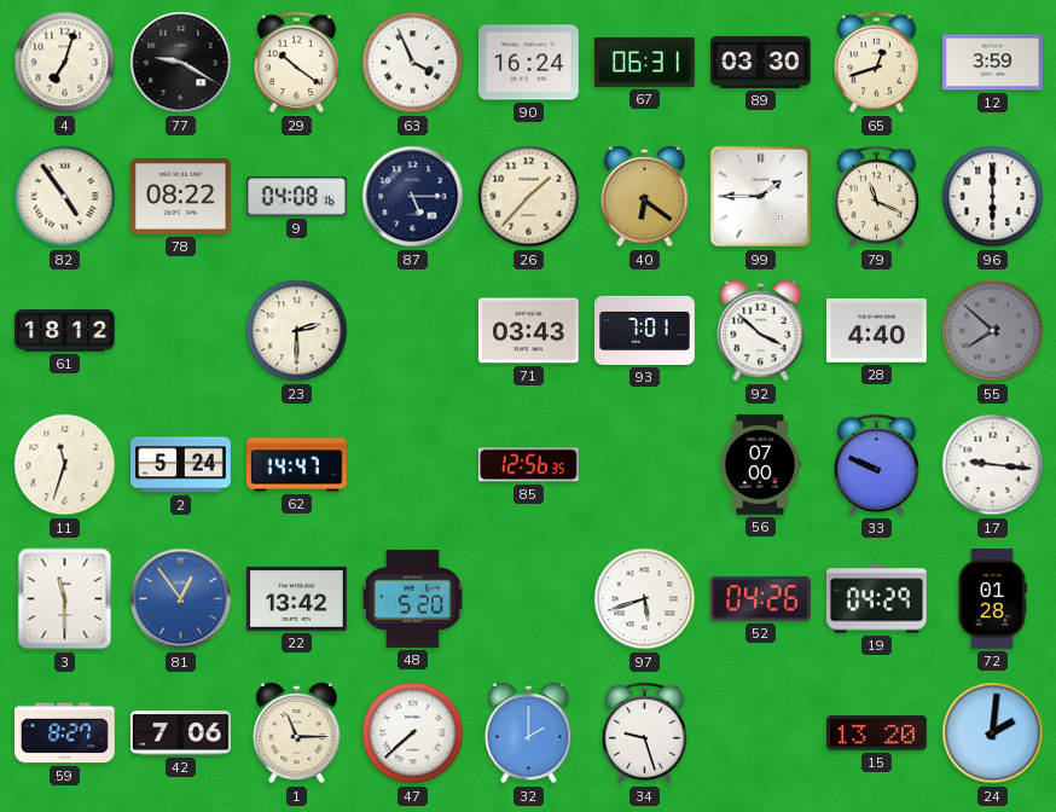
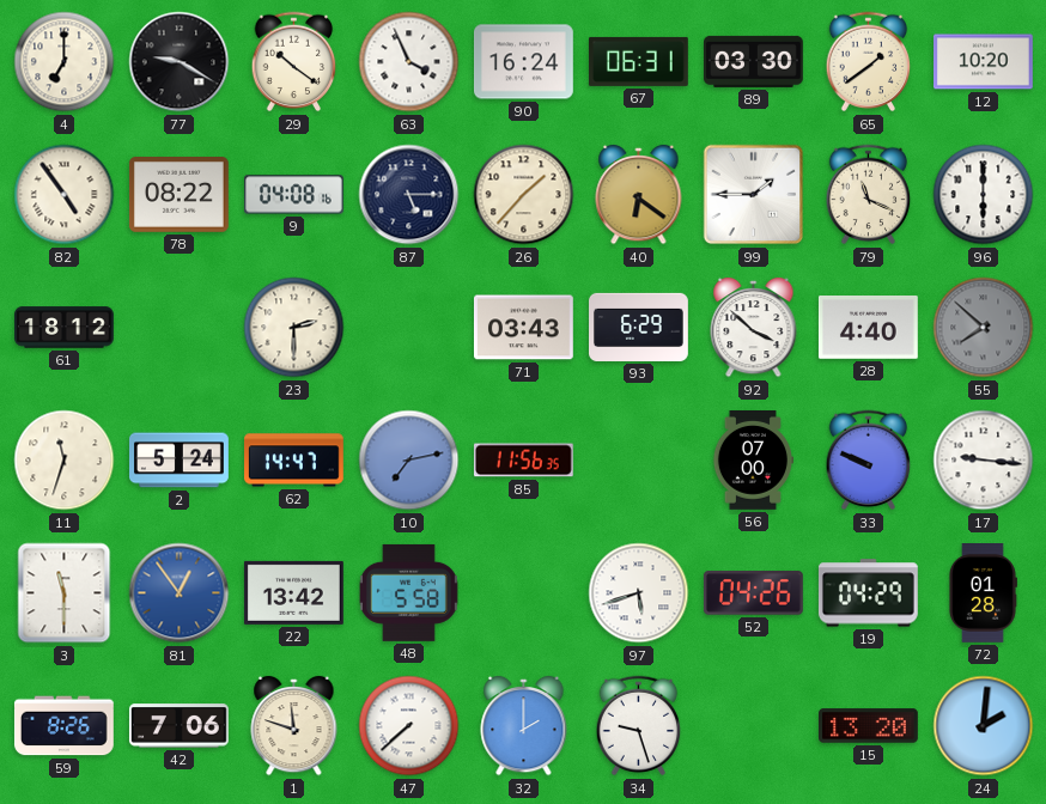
4: 7:03 -> 7:00
65: 12:42 -> 1:39
12: 3:59 -> 10:20
93: 7:01 -> 6:29
10: none -> 7:13
85: 12:56 -> 11:56
48: 5:20 -> 5:58
59: 8:27 -> 8:26
1: 11:15 -> 11:48
